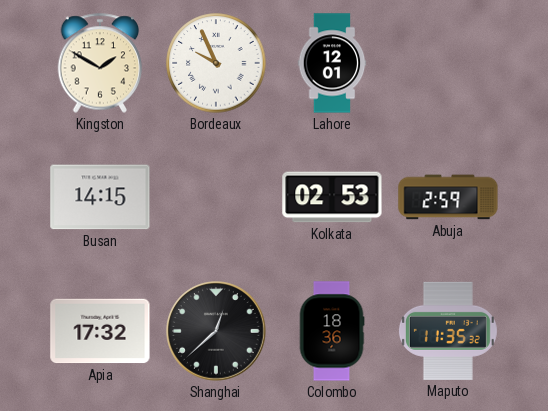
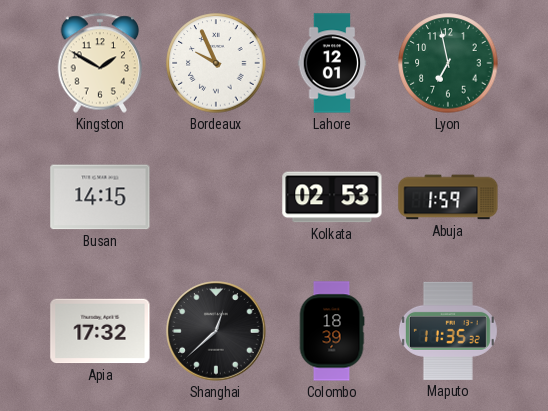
Lyon: none -> 6:58
Abuja: 2:59 -> 1:59
Colombo: 18:36 -> 18:39
